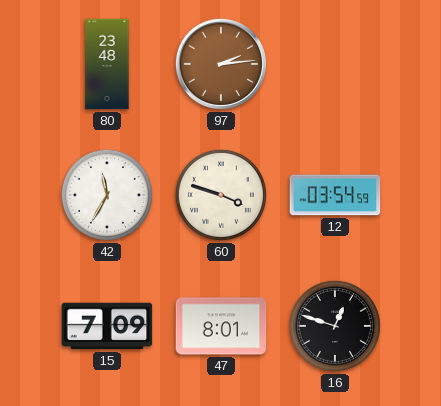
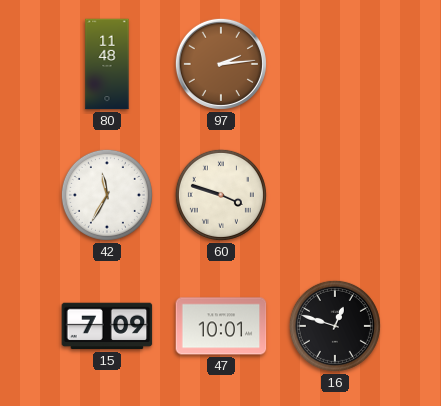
80: 23:48 -> 11:48
12: 03:54 -> none
47: 8:01 -> 10:01
